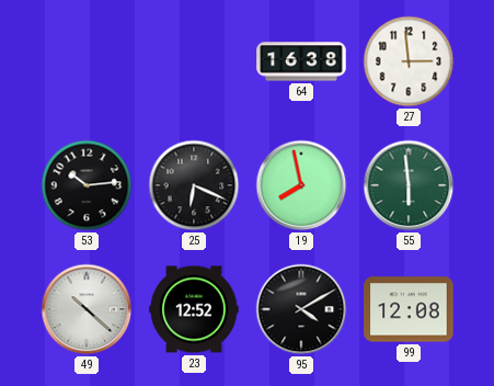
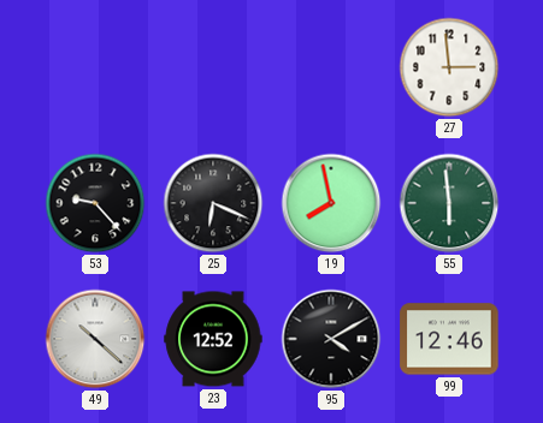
64: 16:38 -> none
53: 10:14 -> 9:23
99: 12:08 -> 12:46
